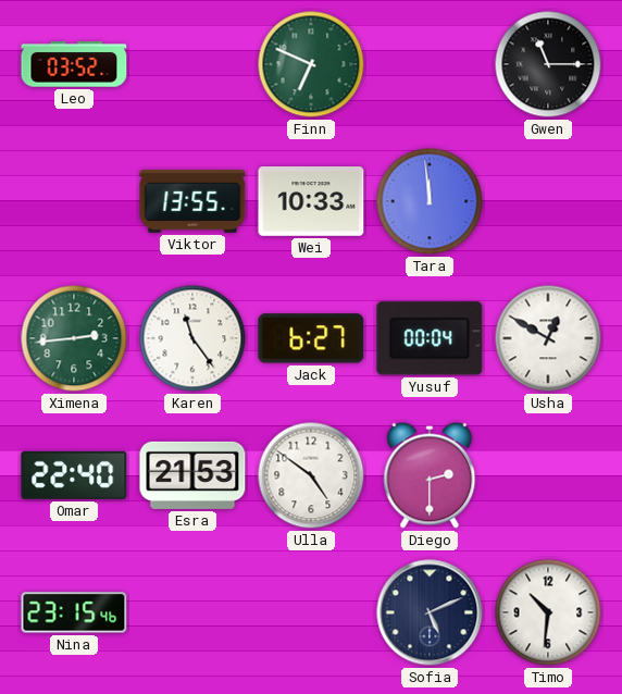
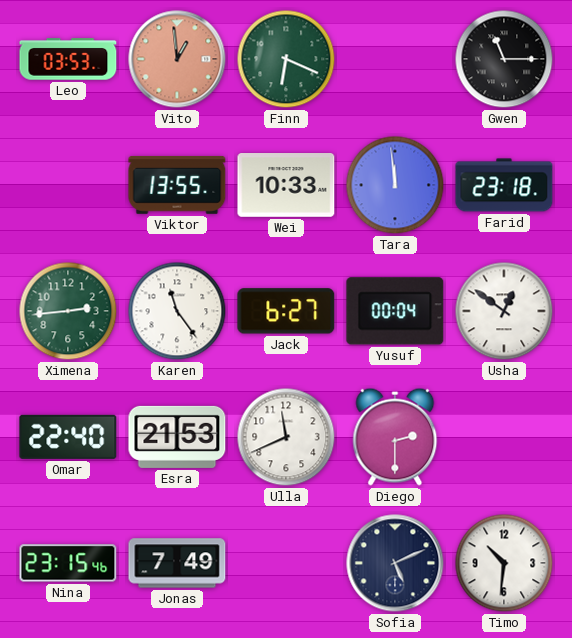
Leo: 03:52 -> 03:53
Vito: none -> 12:59
Finn: 6:49 -> 6:19
Farid: none -> 23:18
Usha: 12:50 -> 12:51
Ulla: 4:51 -> 11:41
Jonas: none -> 7:49
